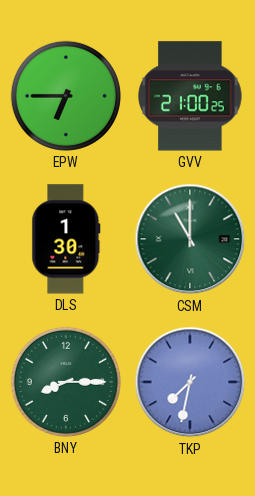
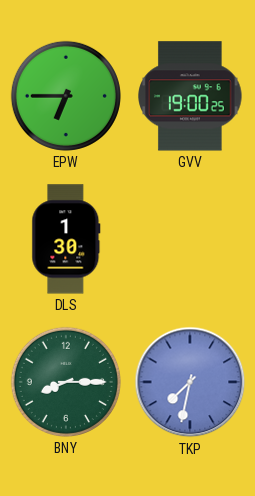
GVV: 21:00 -> 19:00
CSM: 11:00 -> none
